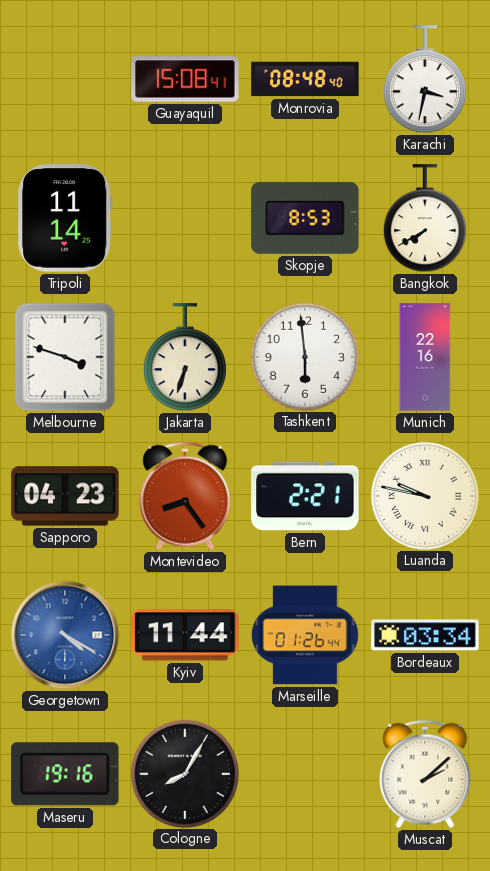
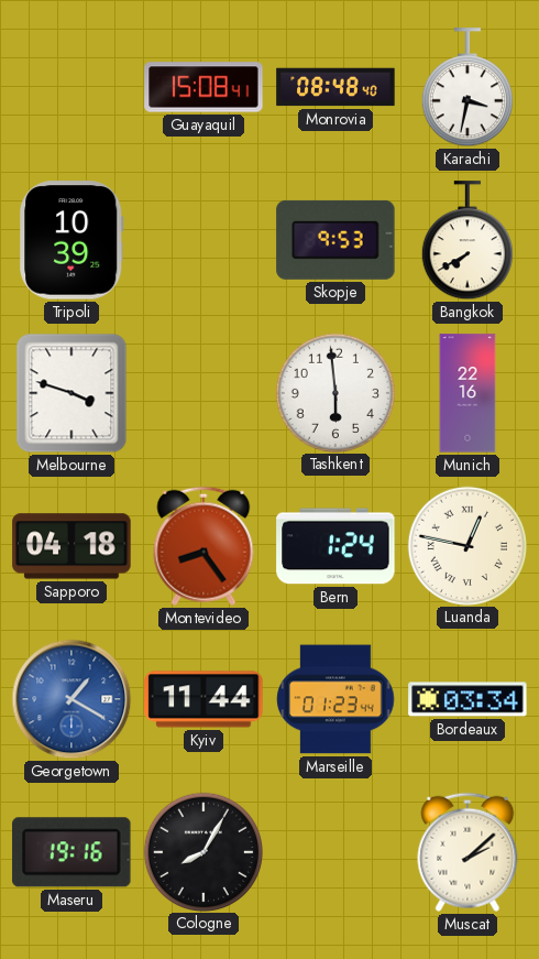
Tripoli: 11:14 -> 10:39
Skopje: 8:53 -> 9:53
Jakarta: 6:33 -> none
Sapporo: 04:23 -> 04:18
Bern: 2:21 -> 1:24
Luanda: 9:47 -> 12:47
Georgetown: 4:20 -> 1:20
Marseille: 01:26 -> 01:23
